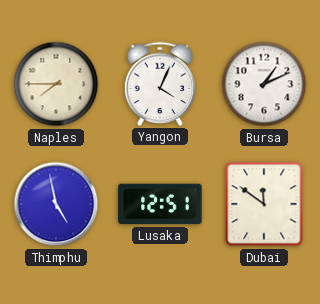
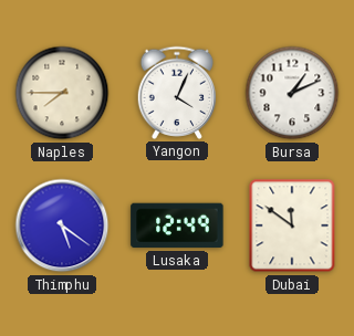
Thimphu: 4:58 -> 5:21
Lusaka: 12:51 -> 12:49
